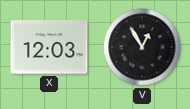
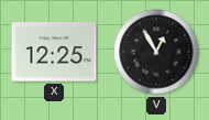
X: 12:03 -> 12:25
